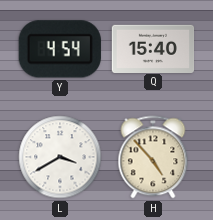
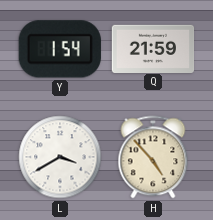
Y: 4:54 -> 1:54
Q: 15:40 -> 21:59
